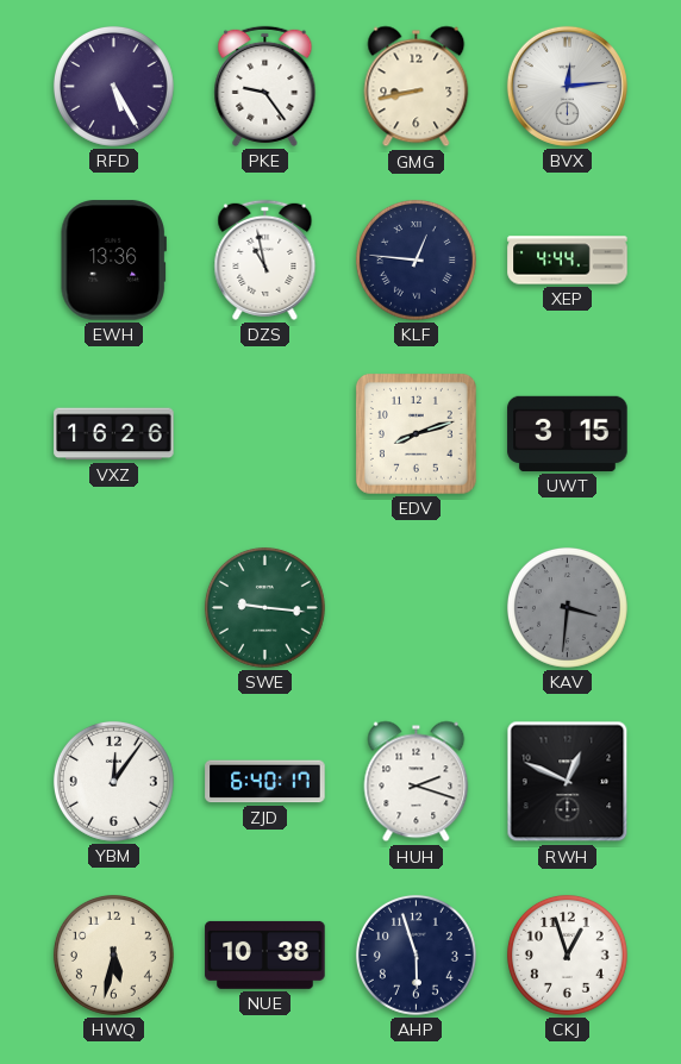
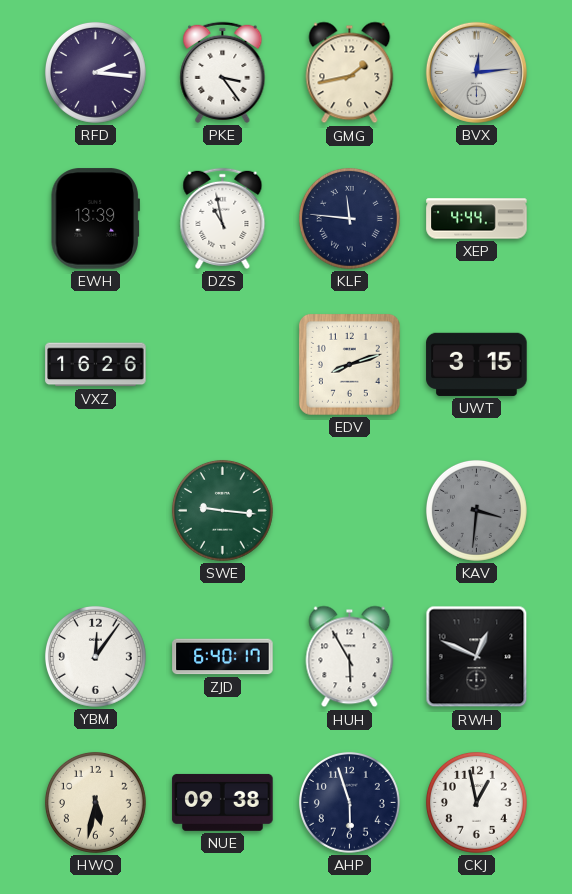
RFD: 5:25 -> 2:16
PKE: 9:24 -> 3:24
GMG: 8:43 -> 1:43
EWH: 13:36 -> 13:39
KLF: 12:46 -> 11:46
HUH: 2:18 -> 5:55
NUE: 10:38 -> 09:38
CKJ: 12:57 -> 12:58
